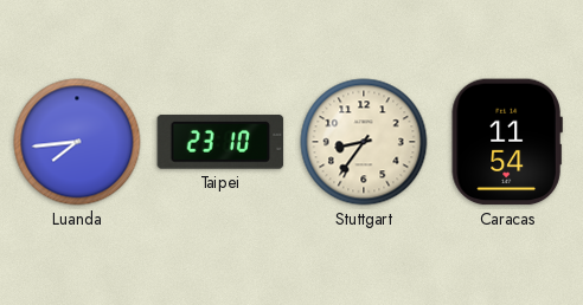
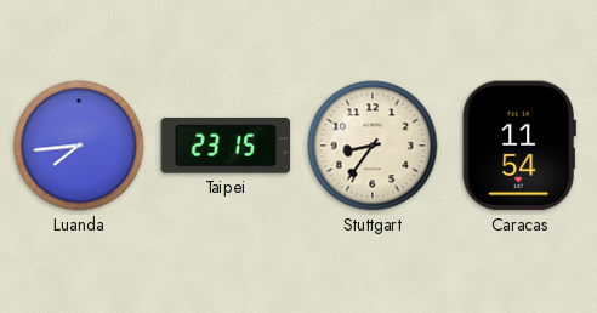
Taipei: 23:10 -> 23:15
